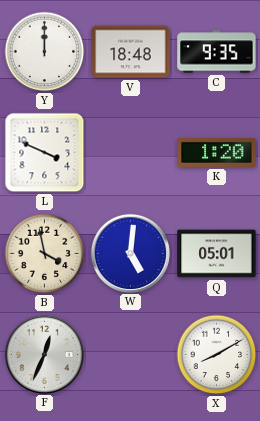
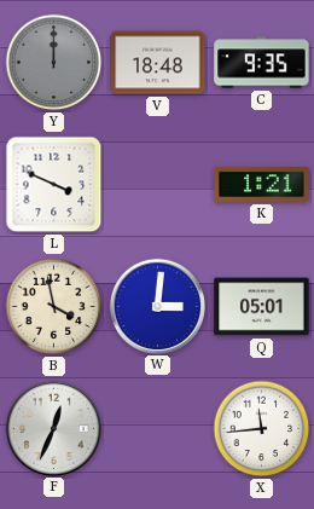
Y dial: white -> grey
K: 1:20 -> 1:21
W: 5:01 -> 3:01
X: 8:10 -> 11:44
